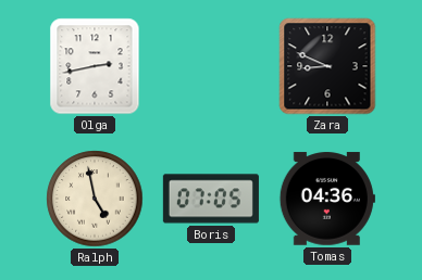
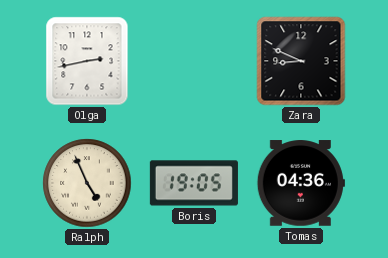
Ralph: 4:58 -> 4:56
Boris: 07:05 -> 19:05
